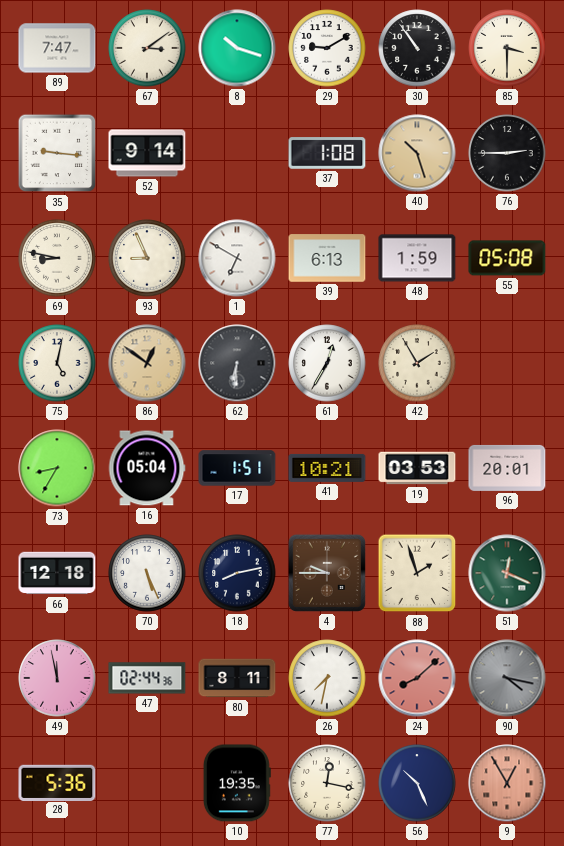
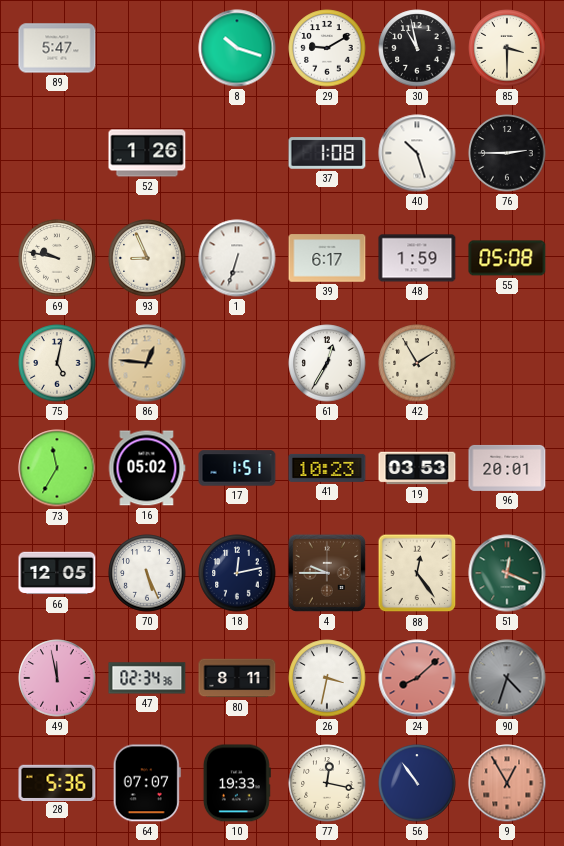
89: 7:47 -> 5:47
67: 3:09 -> none
30: 10:54 -> 10:58
35: 9:16 -> none
52: 9:14 -> 1:26
40 dial: champagne -> white
69: 8:47 -> 9:47
1: 6:50 -> 6:33
39: 6:13 -> 6:17
86: 12:51 -> 12:46
62: 6:31 -> none
73: 8:35 -> 11:35
16: 05:04 -> 05:02
41: 10:21 -> 10:23
66: 12:18 -> 12:05
18: 8:13 -> 12:13
88: 1:57 -> 12:24
47: 02:44 -> 02:34
26: 7:32 -> 3:32
90: 4:17 -> 4:33
64: none -> 07:07
10: 19:35 -> 19:33
56: 10:26 -> 10:54
